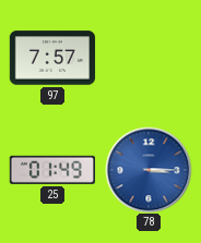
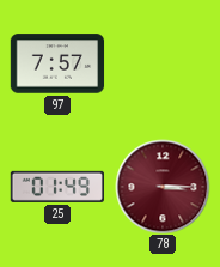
78 dial: blue -> burgundy
